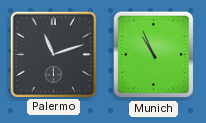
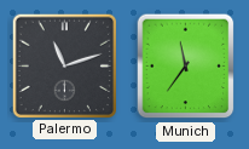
Munich: 10:56 -> 11:36
